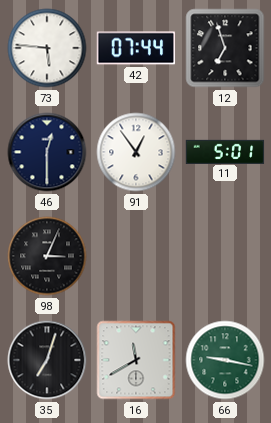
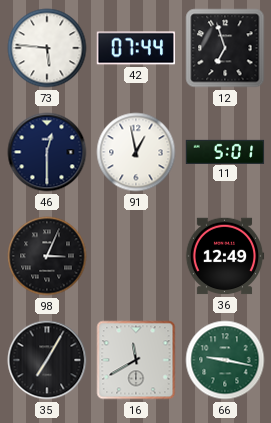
91: 12:54 -> 12:58
36: none -> 12:49
35: 7:03 -> 7:05
